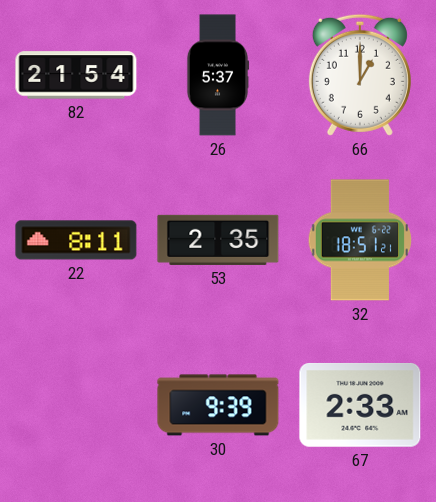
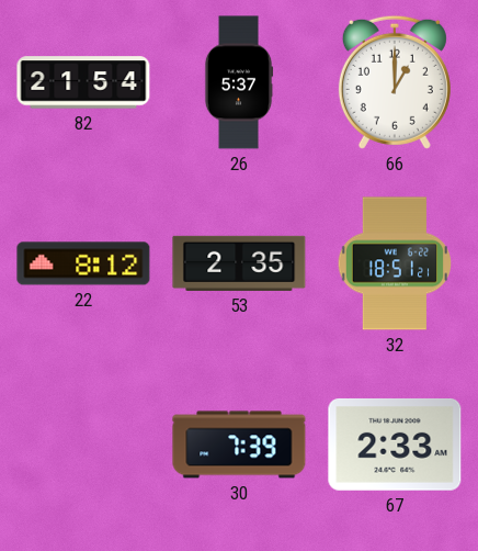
22: 8:11 -> 8:12
30: 9:39 -> 7:39
